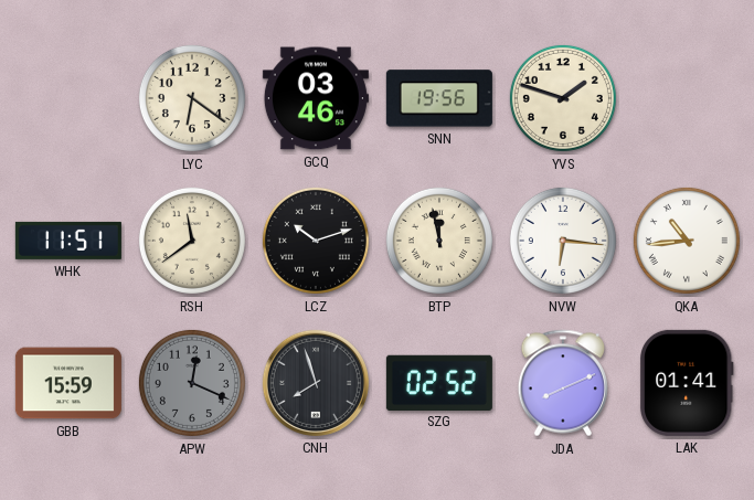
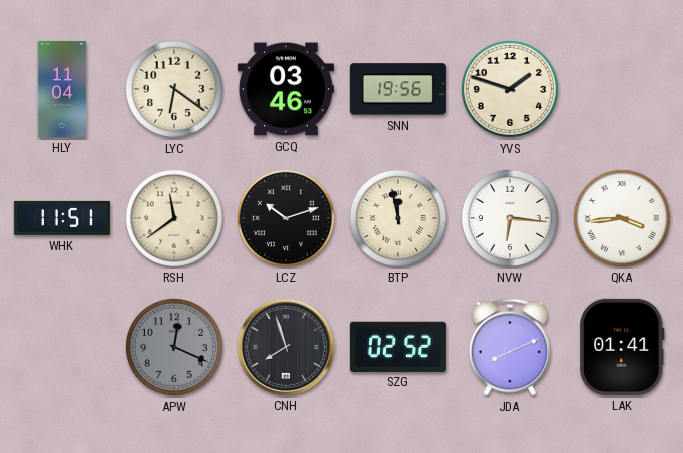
HLY: none -> 11:04
QKA: 10:44 -> 3:44
GBB: 15:59 -> none
